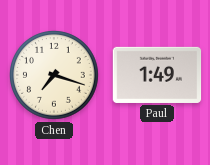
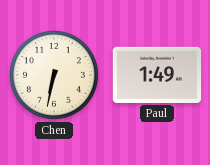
Chen: 7:18 -> 6:32
